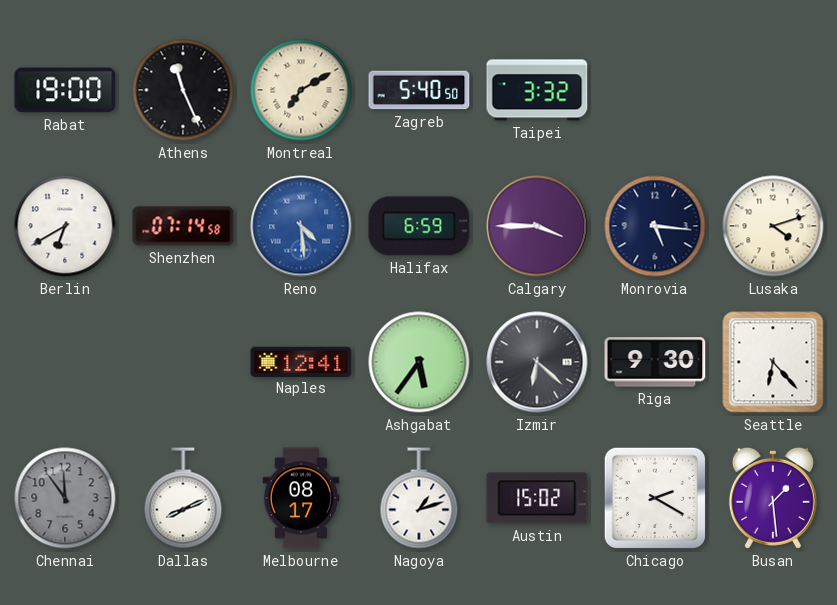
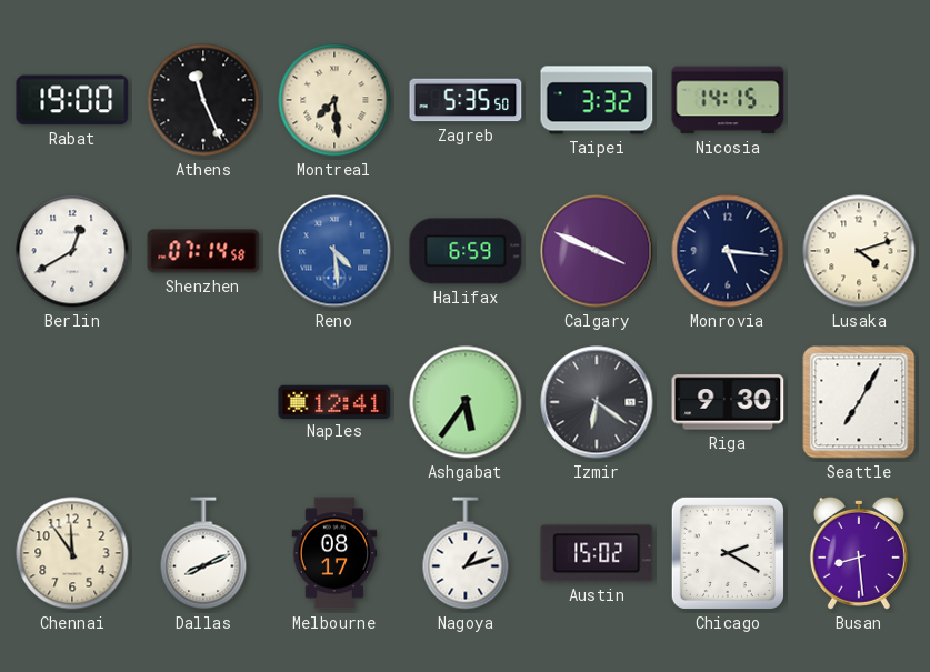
Montreal: 7:10 -> 7:29
Zagreb: 5:40 -> 5:35
Nicosia: none -> 14:15
Berlin: 6:40 -> 12:40
Calgary: 3:45 -> 3:49
Izmir: 6:22 -> 6:21
Seattle: 6:23 -> 7:05
Chennai dial: grey -> cream
Busan: 1:29 -> 8:29
